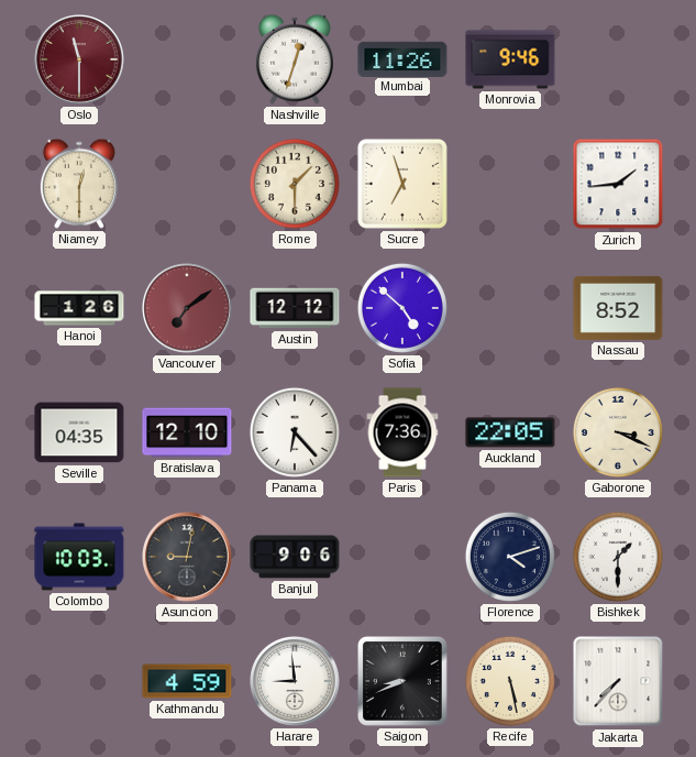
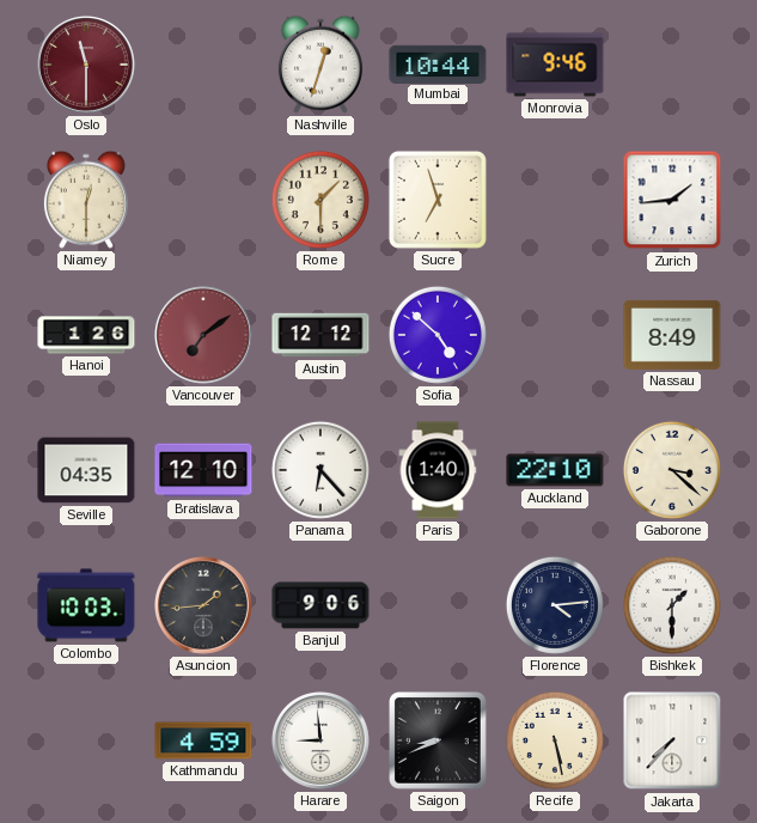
Mumbai: 11:26 -> 10:44
Nassau: 8:52 -> 8:49
Paris: 7:36 -> 1:40
Auckland: 22:05 -> 22:10
Gaborone: 3:19 -> 3:22
Asuncion: 9:02 -> 1:44
Florence: 4:12 -> 4:14
